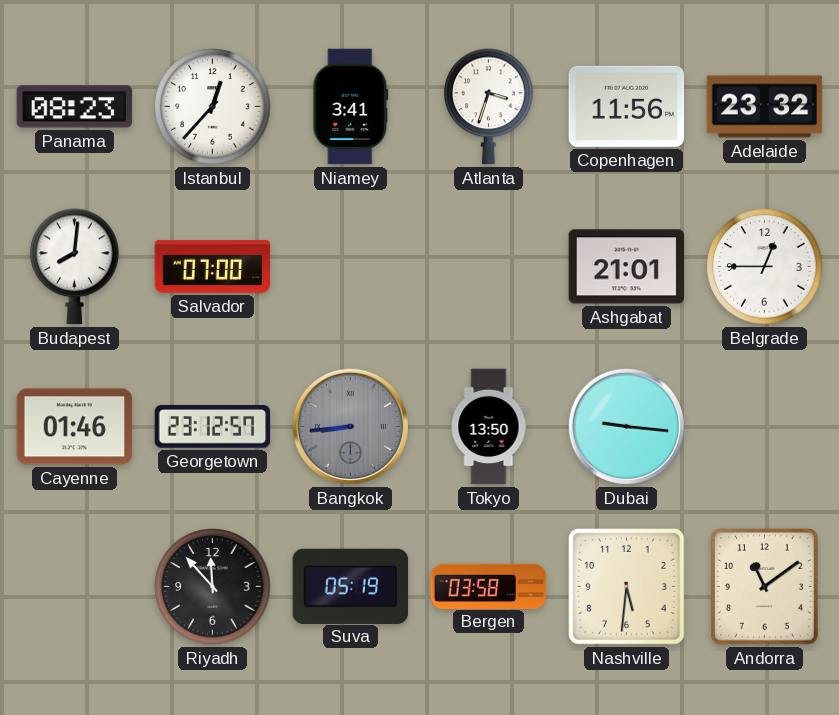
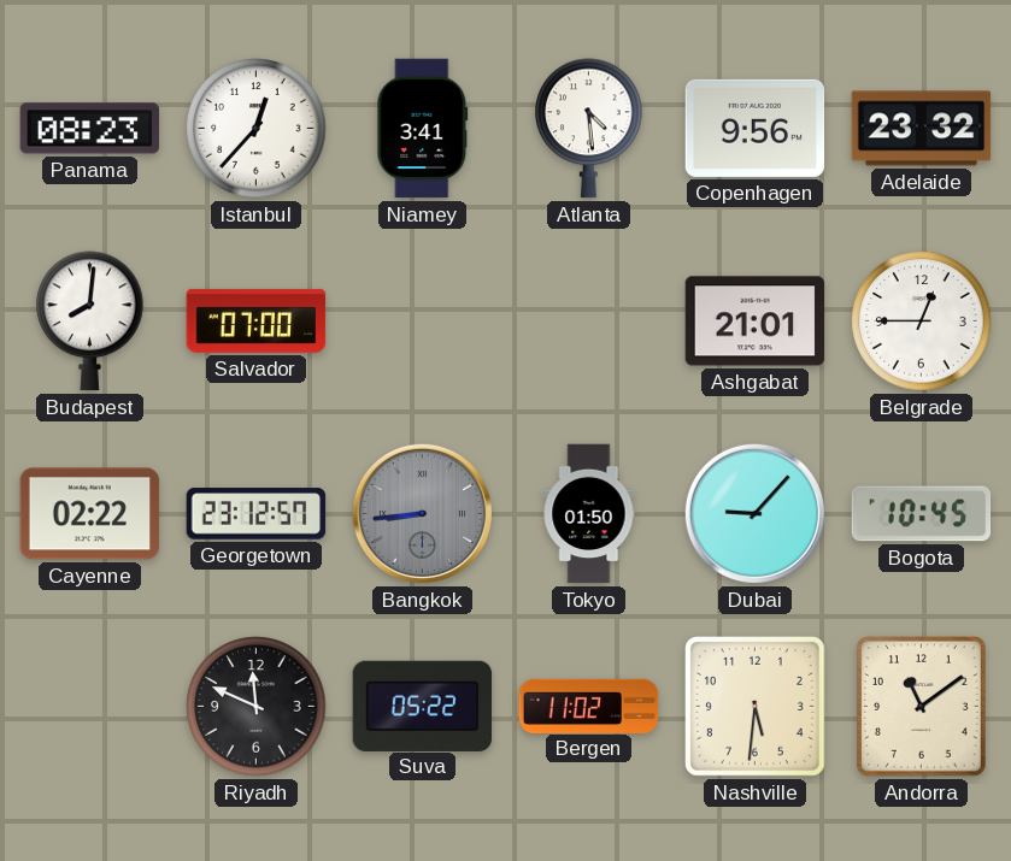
Atlanta: 3:33 -> 4:29
Copenhagen: 11:56 -> 9:56
Cayenne: 01:46 -> 02:22
Tokyo: 13:50 -> 01:50
Dubai: 9:16 -> 9:07
Bogota: none -> 10:45
Riyadh: 11:53 -> 11:49
Suva: 05:19 -> 05:22
Bergen: 03:58 -> 11:02
